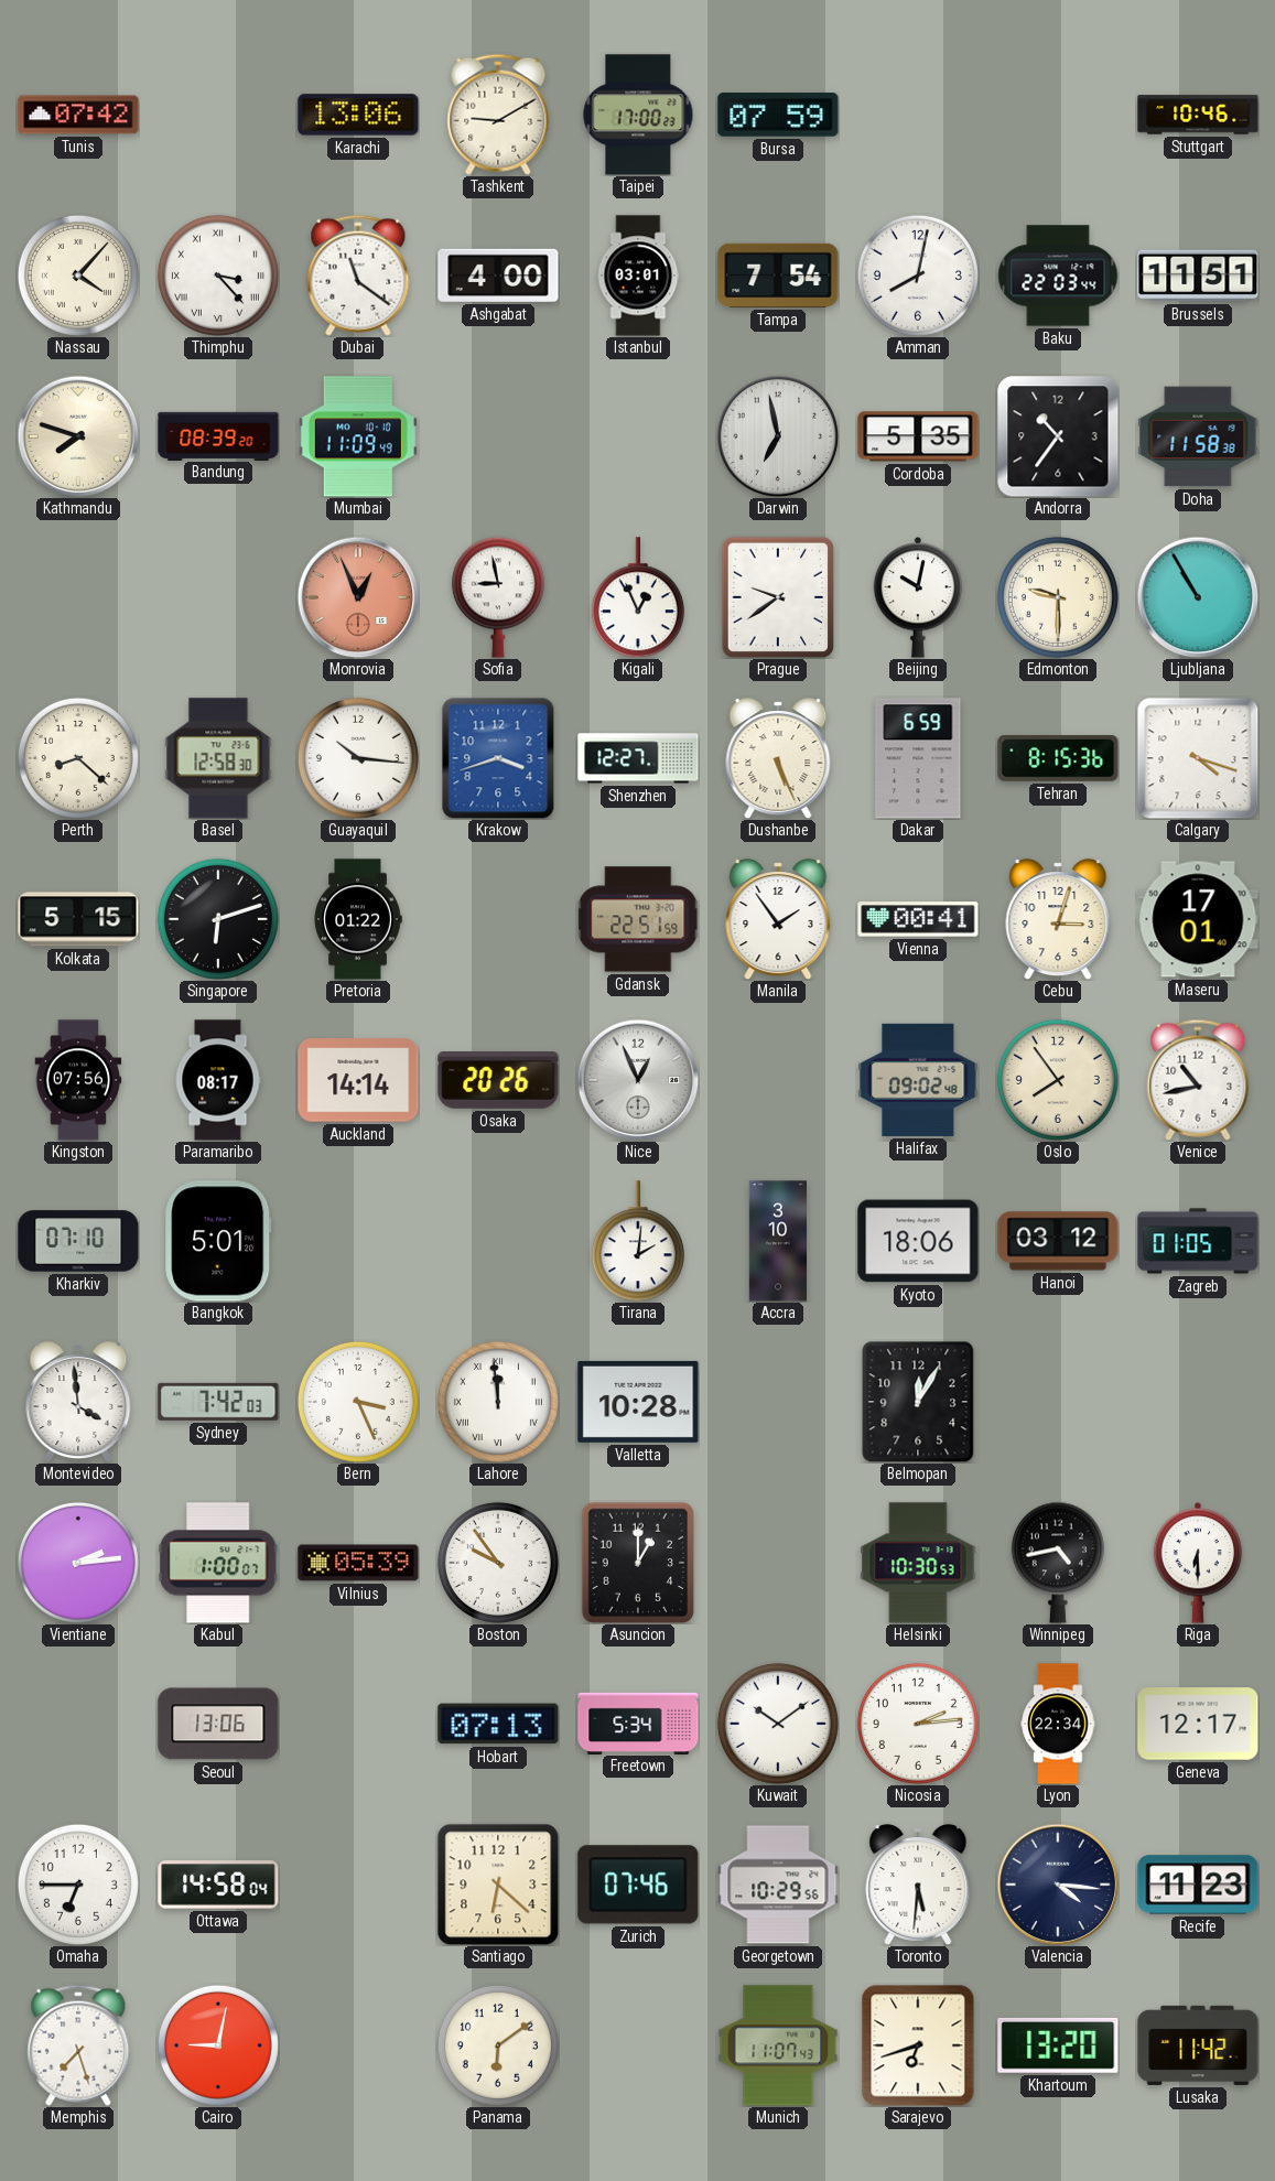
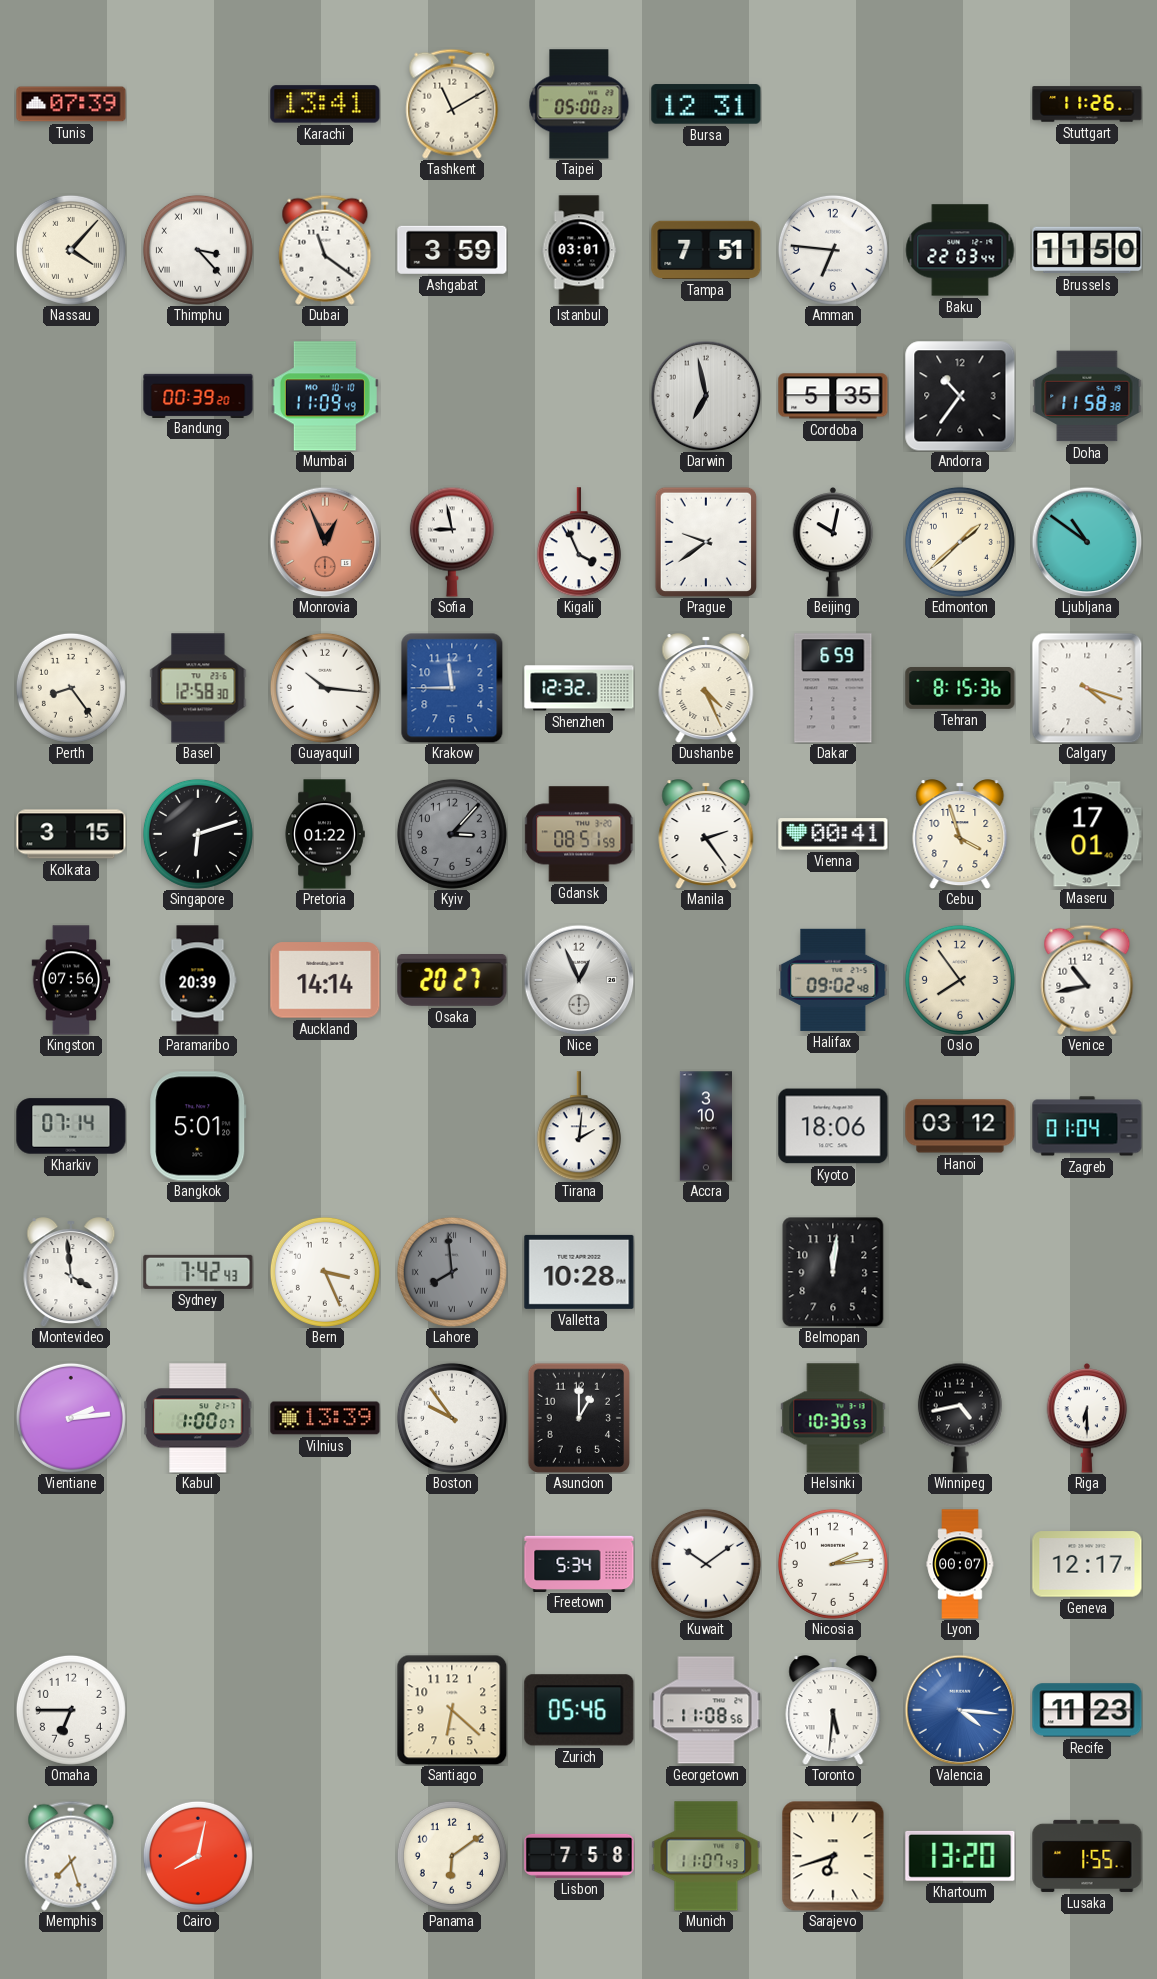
Tunis: 07:42 -> 07:39
Karachi: 13:06 -> 13:41
Tashkent: 9:10 -> 11:10
Taipei: 17:00 -> 05:00
Bursa: 07:59 -> 12:31
Stuttgart: 10:46 -> 11:26
Ashgabat: 4:00 -> 3:59
Tampa: 7:54 -> 7:51
Amman: 8:02 -> 6:46
Brussels: 11:51 -> 11:50
Kathmandu: 7:48 -> none
Bandung: 08:39 -> 00:39
Kigali: 12:56 -> 3:56
Edmonton: 9:30 -> 1:38
Ljubljana: 10:55 -> 10:51
Perth: 8:22 -> 8:24
Krakow: 3:42 -> 11:45
Shenzhen: 12:27 -> 12:32
Dushanbe: 5:26 -> 4:26
Kolkata: 5:15 -> 3:15
Kyiv: none -> 3:07
Gdansk: 22:51 -> 08:51
Manila: 1:54 -> 2:24
Cebu: 3:03 -> 3:57
Paramaribo: 08:17 -> 20:39
Osaka: 20:26 -> 20:27
Kharkiv: 07:10 -> 07:14
Zagreb: 01:05 -> 01:04
Sydney: 7:42:03 -> 7:42:43
Lahore: 11:59 -> 7:59
Lahore dial: white -> grey
Belmopan: 12:05 -> 12:01
Vilnius: 05:39 -> 13:39
Seoul: 13:06 -> none
Hobart: 07:13 -> none
Lyon: 22:34 -> 00:07
Ottawa: 14:58 -> none
Zurich: 07:46 -> 05:46
Georgetown: 10:29 -> 11:08
Valencia dial: navy -> blue
Cairo: 9:02 -> 8:02
Lisbon: none -> 7:58
Lusaka: 11:42 -> 1:55
